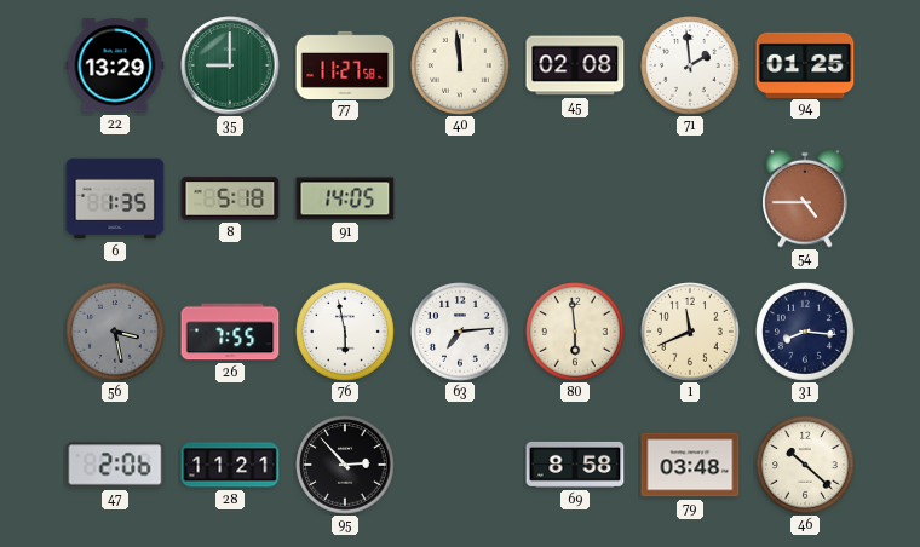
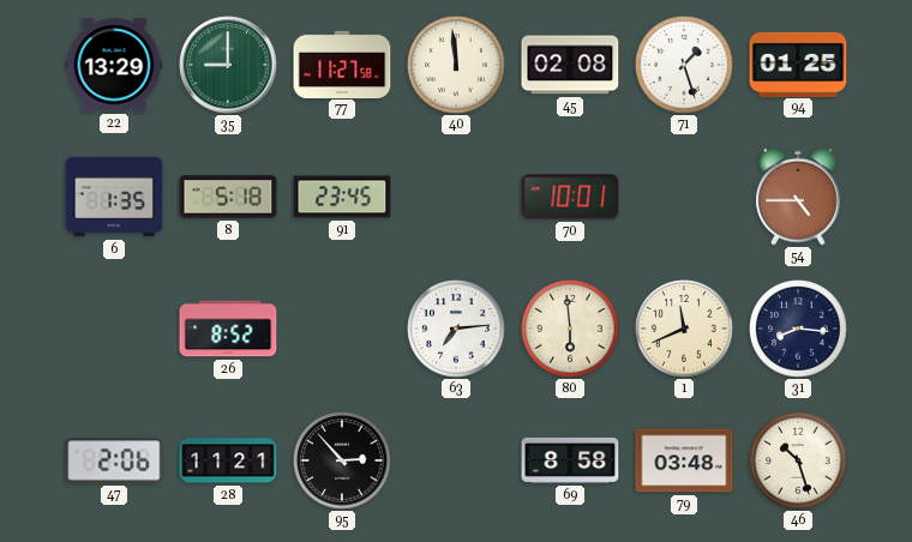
71: 1:59 -> 1:27
91: 14:05 -> 23:45
70: none -> 10:01
56: 3:28 -> none
26: 7:55 -> 8:52
76: 5:58 -> none
46: 10:22 -> 10:27
